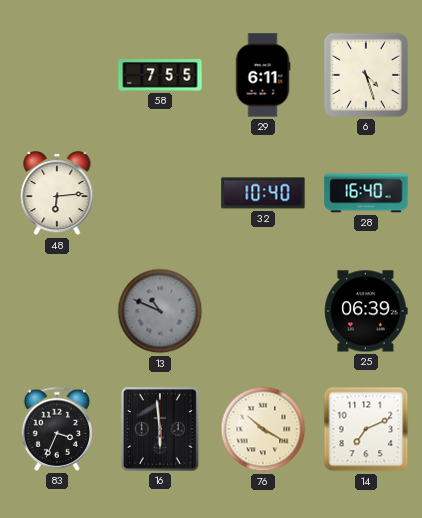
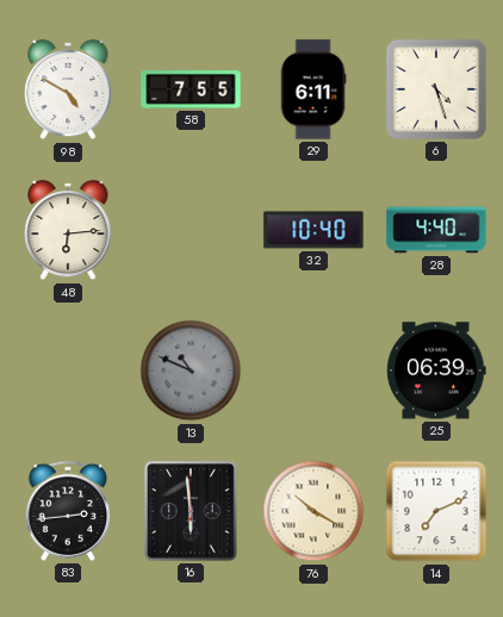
98: none -> 4:50
28: 16:40 -> 4:40
83: 3:34 -> 2:44
